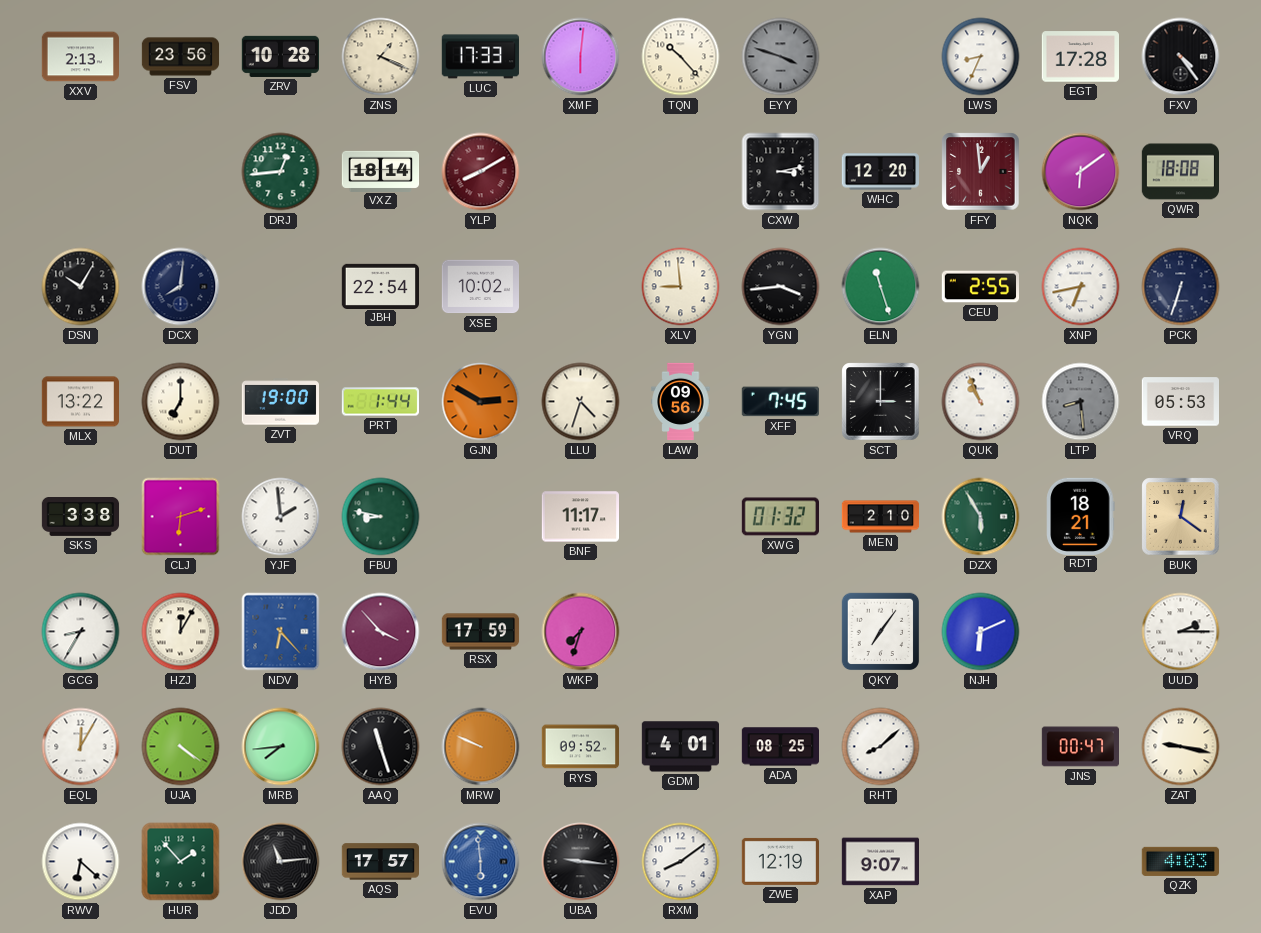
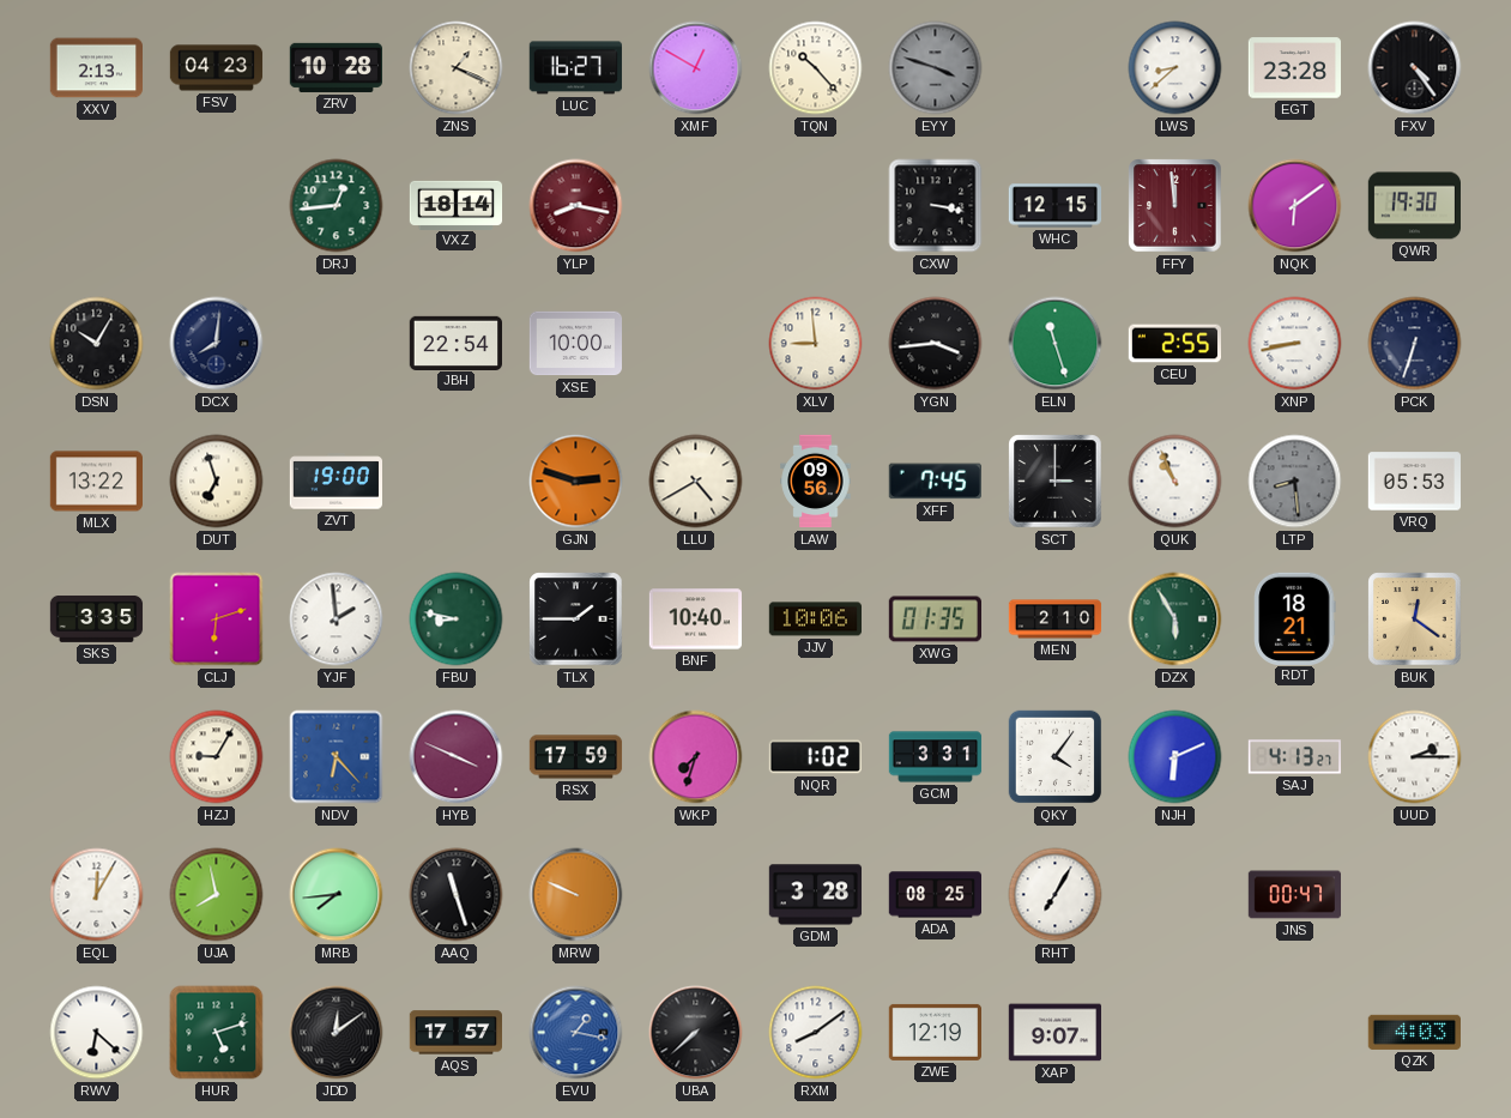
FSV: 23:56 -> 04:23
LUC: 17:33 -> 16:27
XMF: 6:01 -> 12:50
LWS: 8:34 -> 8:38
EGT: 17:28 -> 23:28
YLP: 8:10 -> 8:17
CXW: 3:13 -> 3:17
WHC: 12:20 -> 12:15
FFY: 12:59 -> 11:59
QWR: 18:08 -> 19:30
XSE: 10:02 -> 10:00
XNP: 6:43 -> 8:43
DUT: 7:00 -> 6:57
PRT: 1:44 -> none
GJN: 2:50 -> 2:48
LLU: 4:33 -> 4:40
SKS: 3:38 -> 3:35
TLX: none -> 1:45
BNF: 11:17 -> 10:40
JJV: none -> 10:06
XWG: 01:32 -> 01:35
GCG: 8:35 -> none
HZJ: 12:05 -> 9:05
HYB: 3:53 -> 3:49
NQR: none -> 1:02
GCM: none -> 3:31
QKY: 7:06 -> 4:06
SAJ: none -> 4:13
UJA: 4:21 -> 7:58
RYS: 09:52 -> none
GDM: 4:01 -> 3:28
RHT: 8:08 -> 7:05
ZAT: 9:17 -> none
HUR: 1:53 -> 5:12
JDD: 11:14 -> 12:09
EVU: 5:59 -> 1:17
UBA: 9:16 -> 7:38
